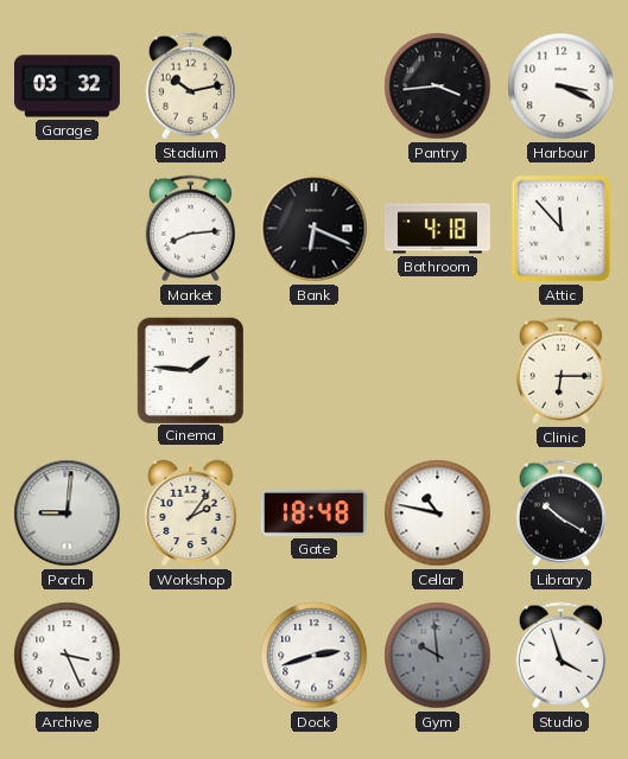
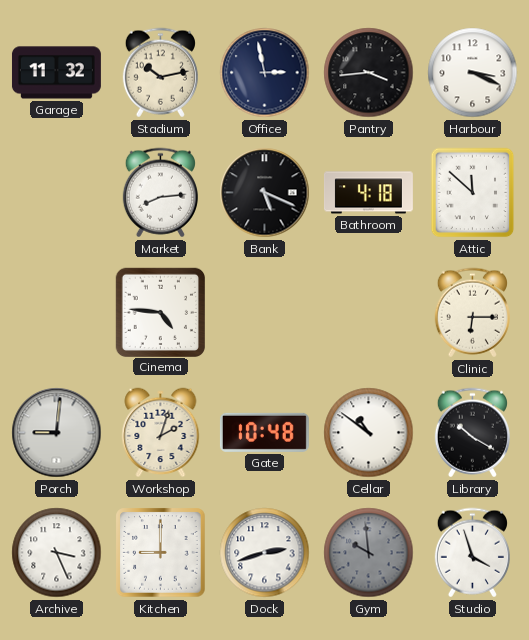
Garage: 03:32 -> 11:32
Office: none -> 2:58
Bank: 6:19 -> 5:19
Attic: 11:53 -> 11:52
Cinema: 1:46 -> 4:46
Workshop: 2:06 -> 2:03
Gate: 18:48 -> 10:48
Cellar: 10:47 -> 10:51
Kitchen: none -> 9:00
